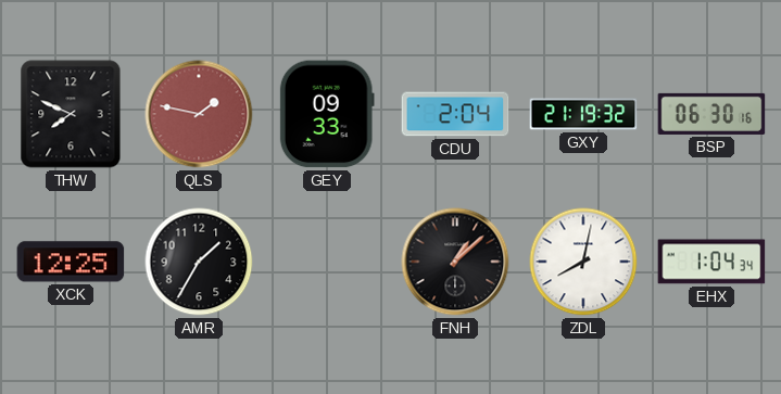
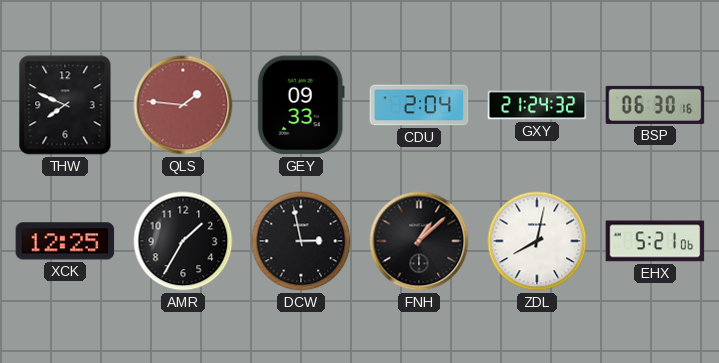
QLS: 1:47 -> 1:46
GXY: 21:19 -> 21:24
DCW: none -> 2:58
EHX: 1:04 -> 5:21
